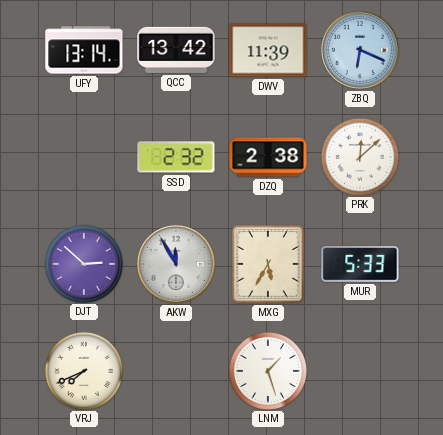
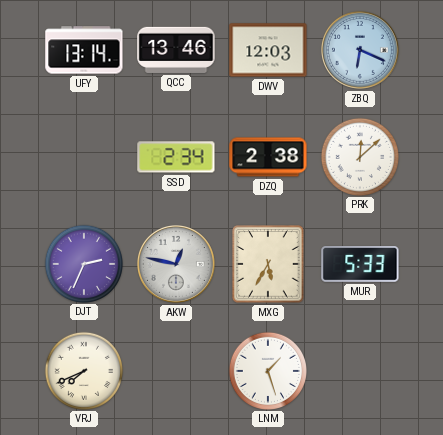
QCC: 13:42 -> 13:46
DWV: 11:39 -> 12:03
SSD: 2:32 -> 2:34
DJT: 2:52 -> 2:34
AKW: 11:55 -> 12:47
